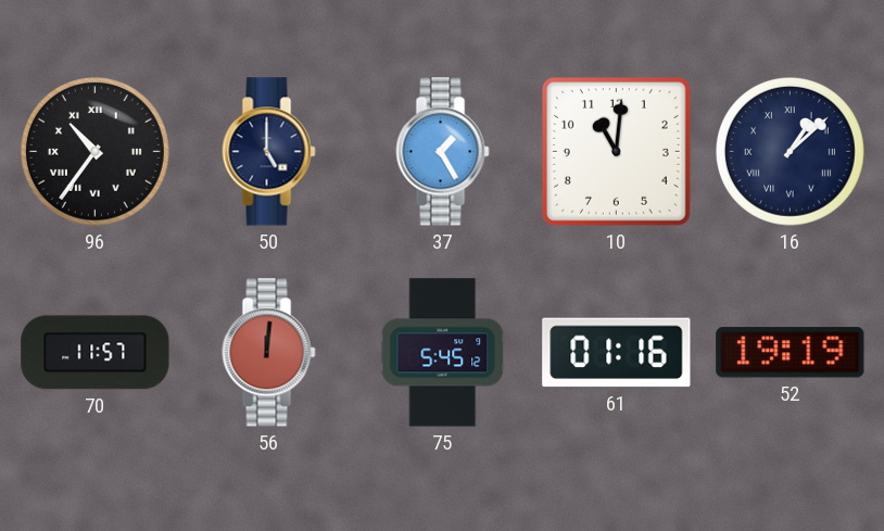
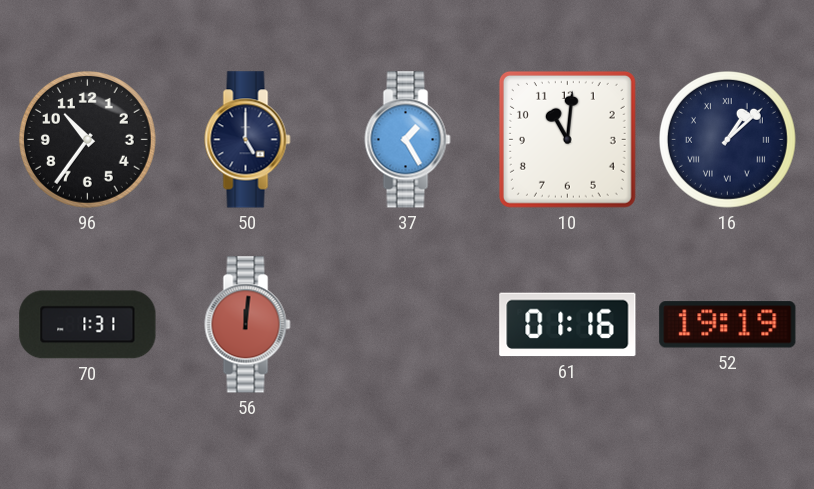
96 numerals: Roman -> Arabic
70: 11:57 -> 1:31
75: 5:45 -> none
